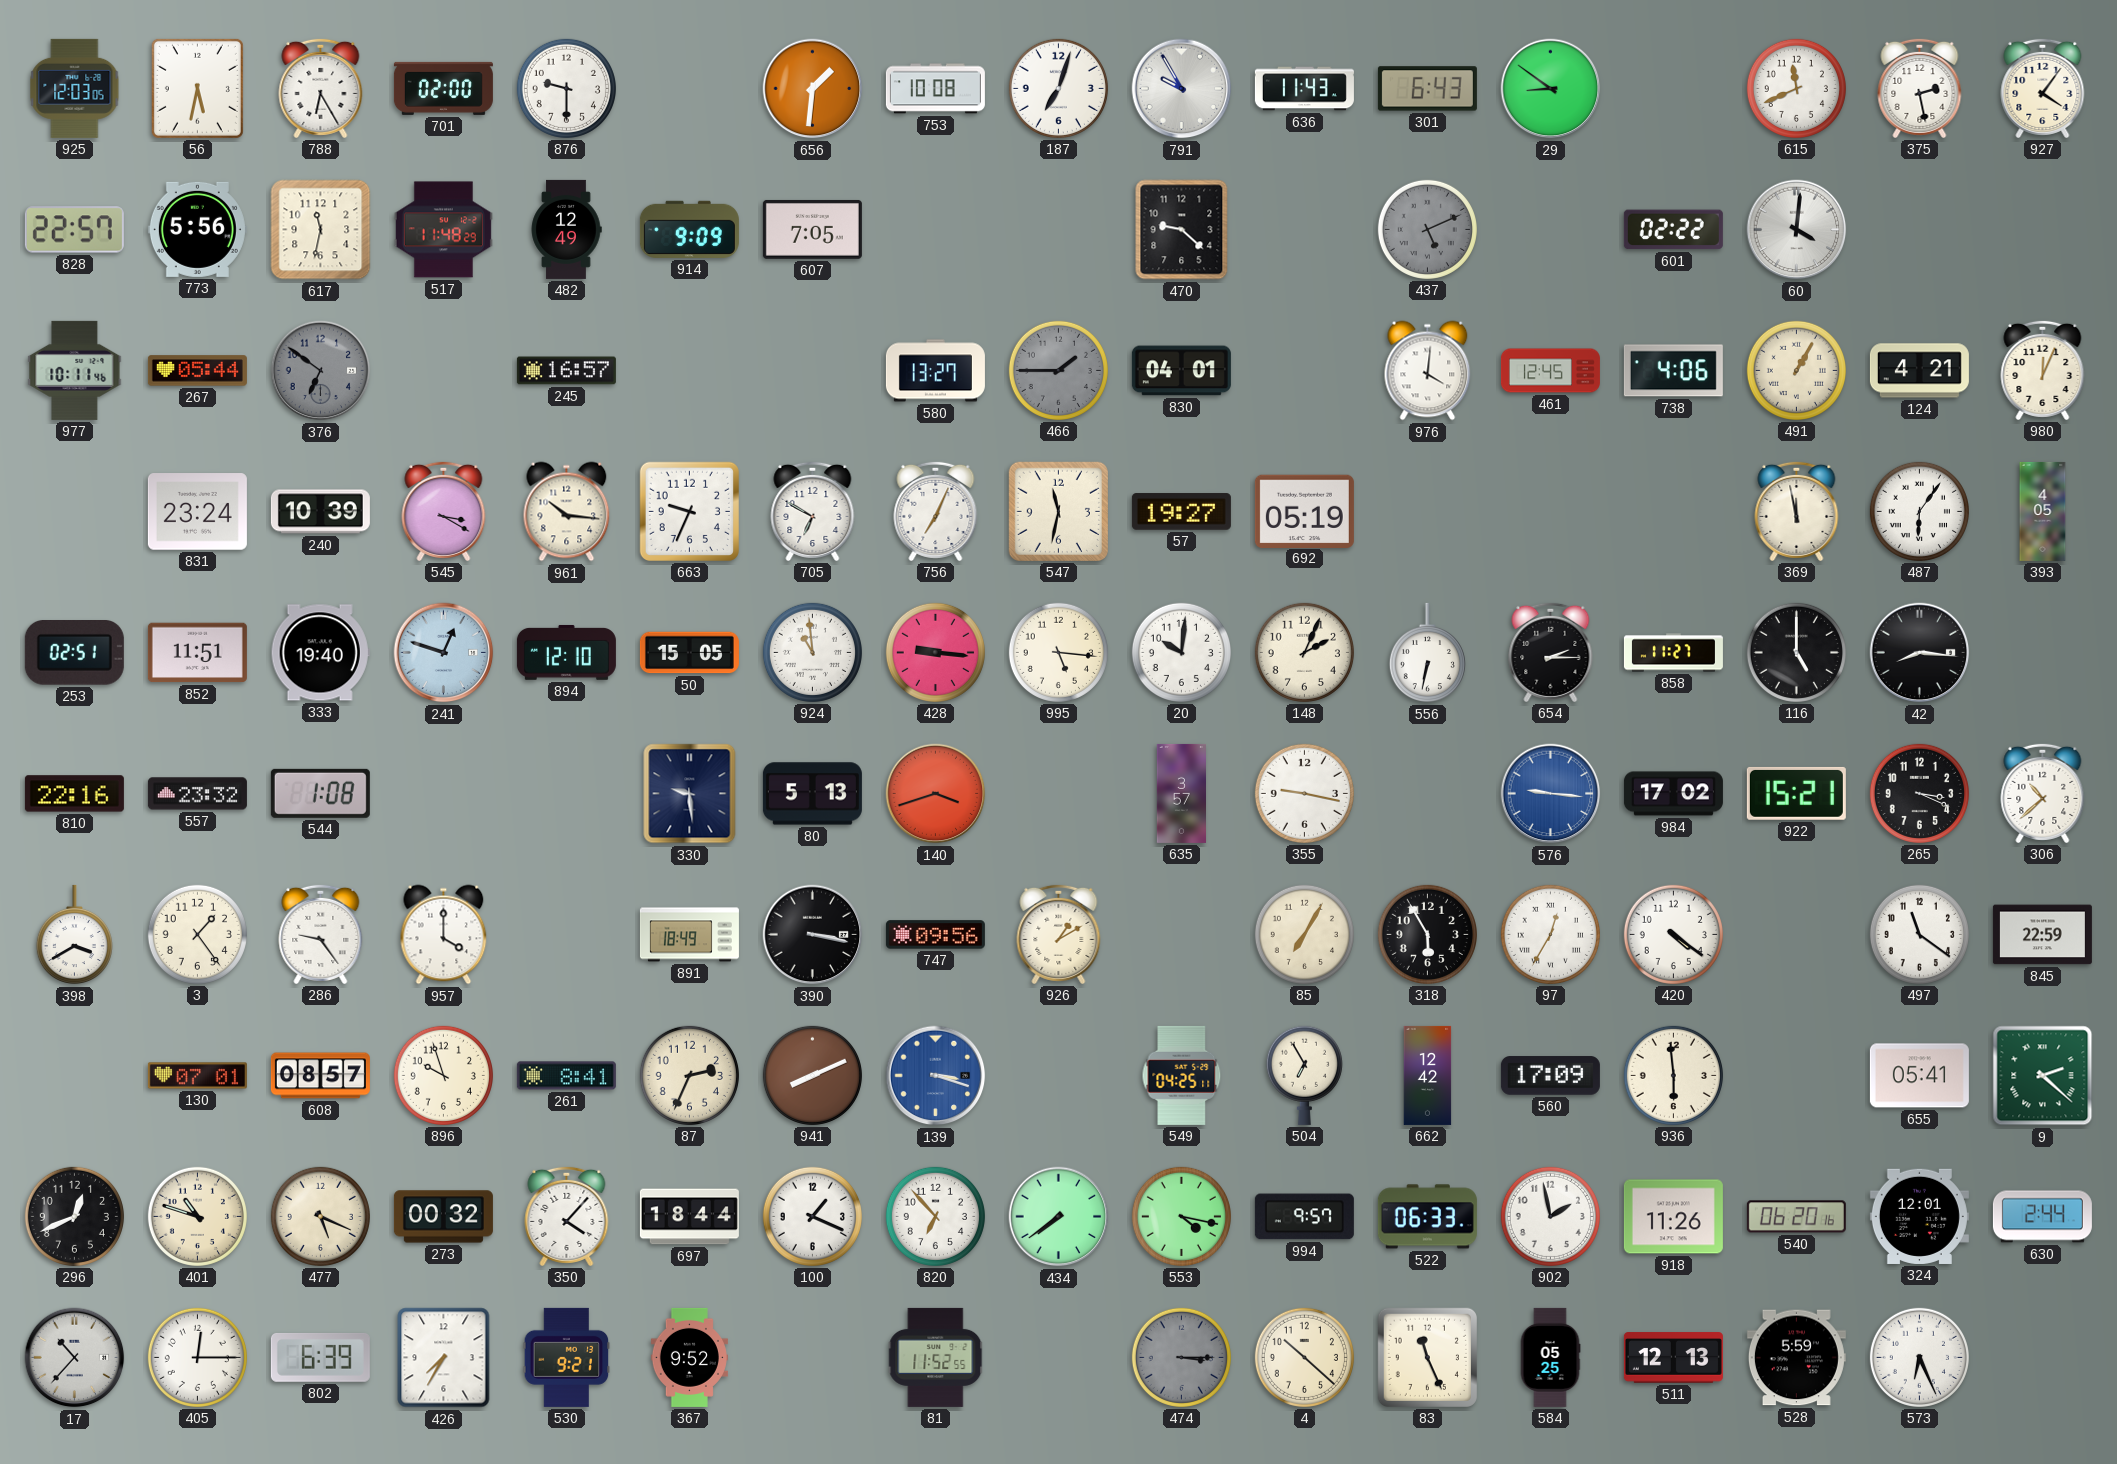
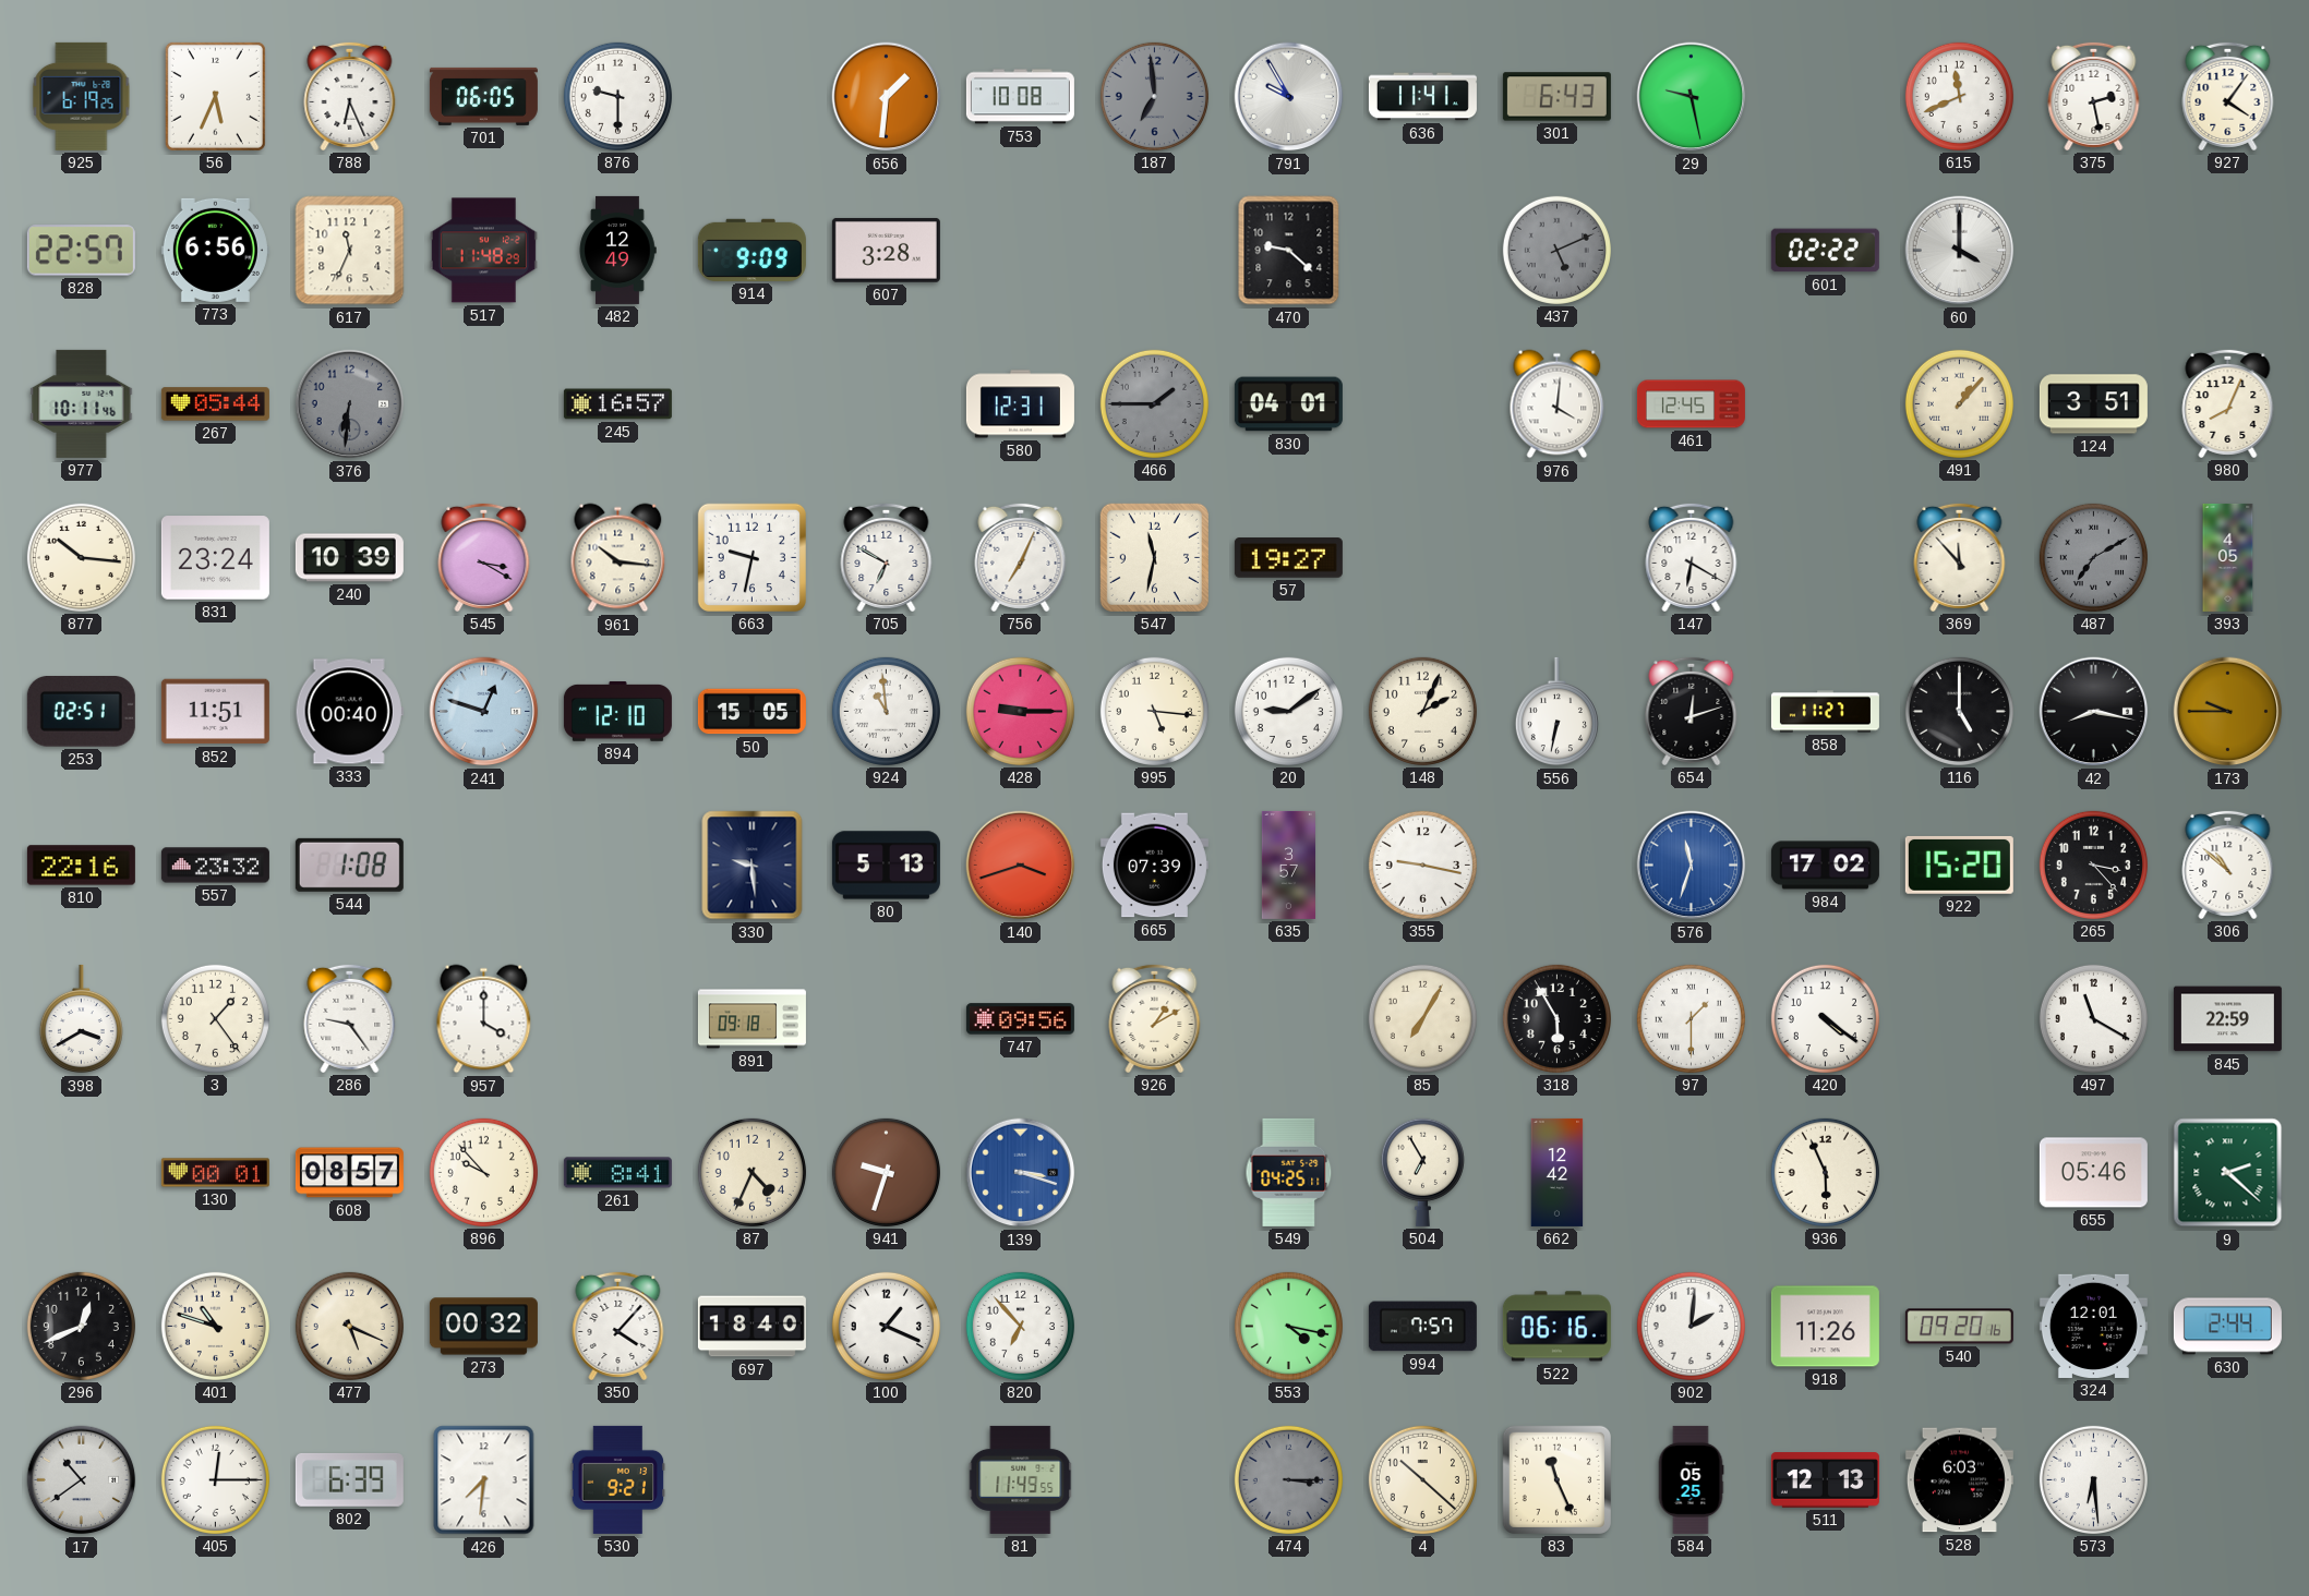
925: 12:03 -> 6:19
56: 5:32 -> 5:34
788: 6:25 -> 6:26
701: 02:00 -> 06:05
187: 7:03 -> 6:59
187 dial: white -> grey
636: 11:43 -> 11:41
29: 8:51 -> 9:28
773: 5:56 -> 6:56
617: 11:32 -> 11:34
607: 7:05 -> 3:28
60: 4:01 -> 4:00
376: 6:51 -> 6:31
580: 13:27 -> 12:31
738: 4:06 -> none
491: 1:05 -> 1:07
124: 4:21 -> 3:51
980: 12:04 -> 8:04
877: none -> 10:16
663: 9:34 -> 9:32
692: 05:19 -> none
147: none -> 6:20
369: 11:58 -> 11:53
487: 6:06 -> 7:10
487 dial: white -> grey
333: 19:40 -> 00:40
428: 9:16 -> 9:15
20: 10:01 -> 9:09
654: 2:15 -> 12:12
42: 8:16 -> 8:17
173: none -> 9:45
665: none -> 07:39
576: 9:16 -> 11:33
922: 15:21 -> 15:20
265: 3:19 -> 3:23
306: 10:38 -> 10:52
891: 18:49 -> 09:18
390: 3:17 -> none
97: 12:35 -> 1:30
497: 11:21 -> 11:20
130: 07:01 -> 00:01
896: 9:57 -> 9:53
87: 2:34 -> 4:34
941: 8:11 -> 9:33
560: 17:09 -> none
936: 5:59 -> 5:56
655: 05:41 -> 05:46
697: 18:44 -> 18:40
434: 7:39 -> none
994: 9:57 -> 7:57
522: 06:33 -> 06:16
902: 1:58 -> 2:01
540: 06:20 -> 09:20
17: 10:37 -> 10:39
426: 7:35 -> 7:31
367: 9:52 -> none
81: 11:52 -> 11:49
528: 5:59 -> 6:03
573: 6:26 -> 6:29
